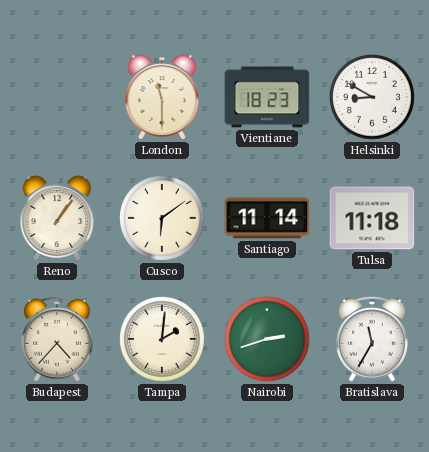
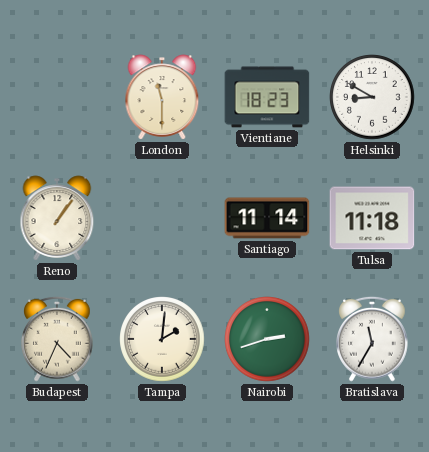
Cusco: 6:09 -> none
Budapest: 4:37 -> 4:34
